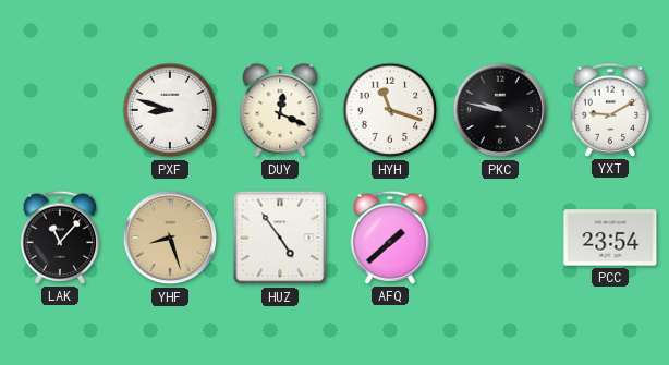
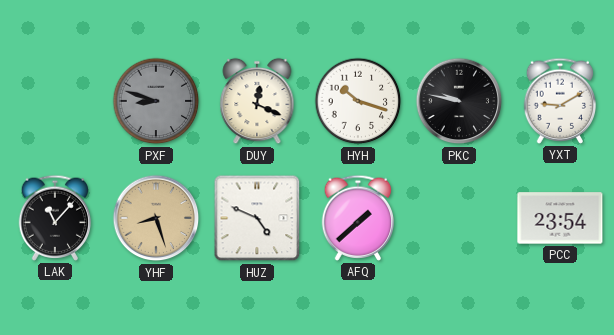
PXF dial: white -> grey
HYH: 11:18 -> 10:18
HUZ: 4:54 -> 4:49
